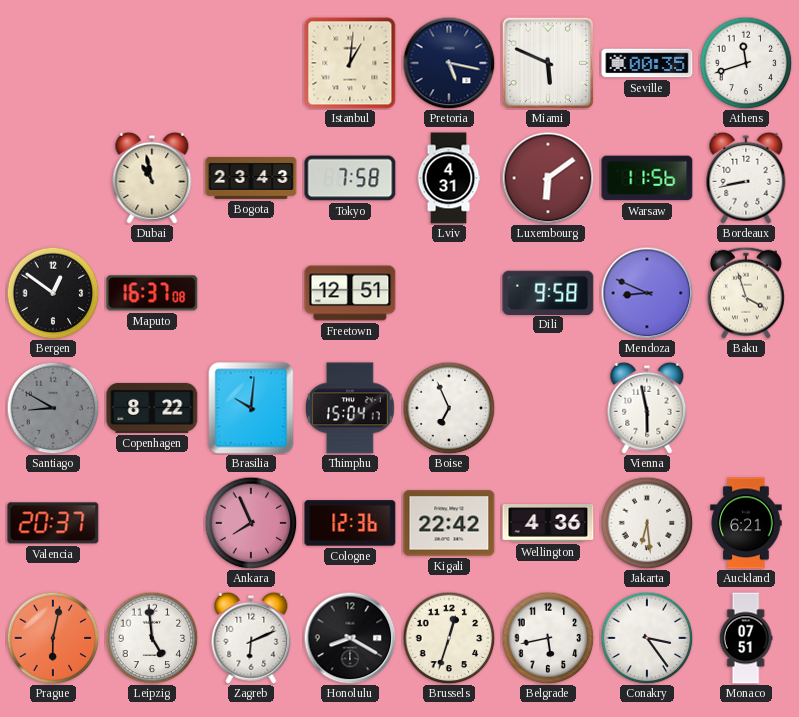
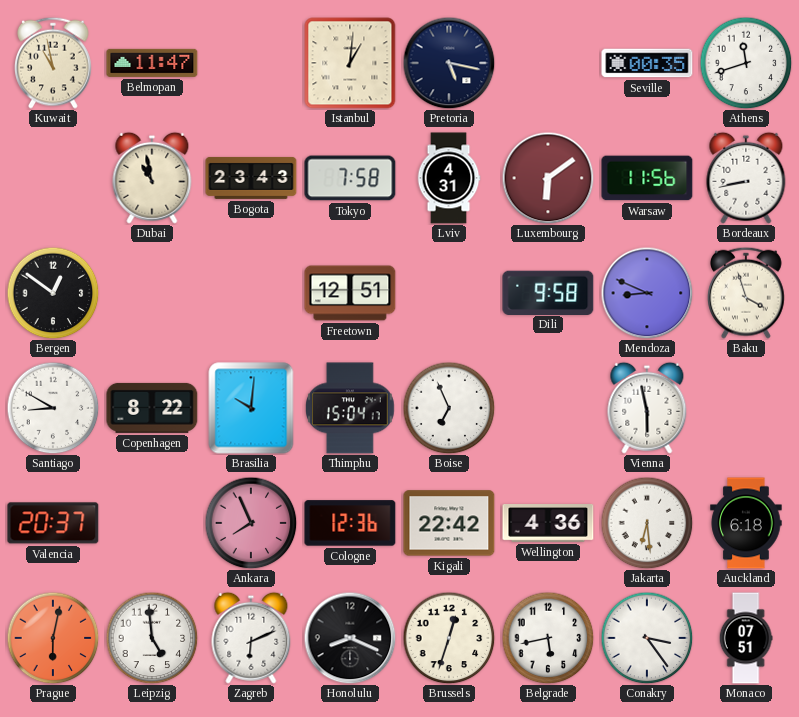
Kuwait: none -> 10:58
Belmopan: none -> 11:47
Miami: 5:49 -> none
Maputo: 16:37 -> none
Santiago dial: grey -> white
Auckland: 6:21 -> 6:18
Honolulu: 8:20 -> 8:19
